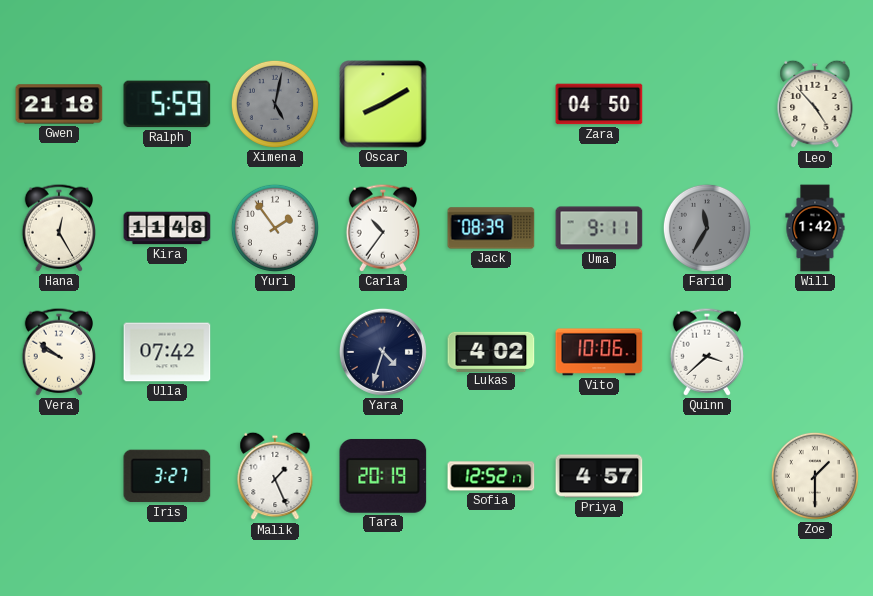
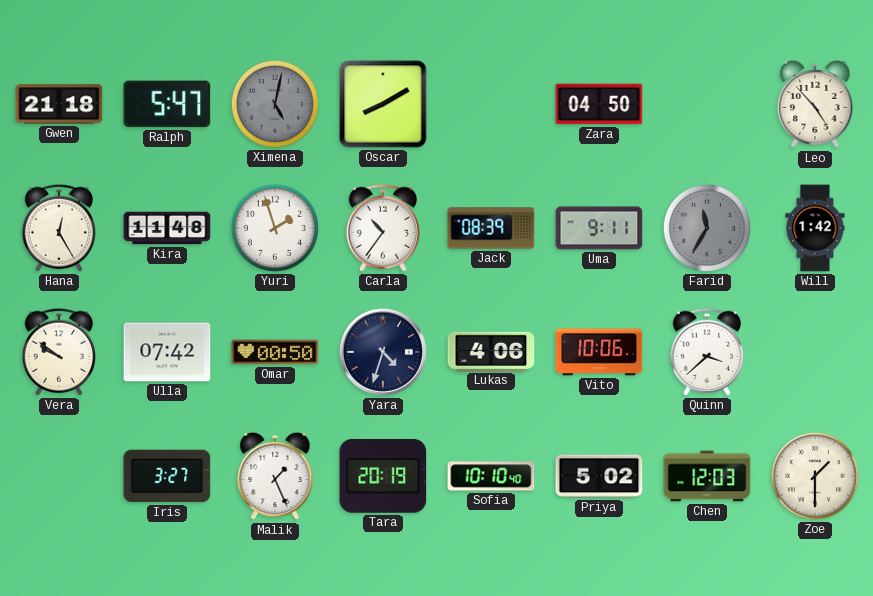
Ralph: 5:59 -> 5:47
Yuri: 1:54 -> 1:57
Omar: none -> 00:50
Lukas: 4:02 -> 4:06
Sofia: 12:52 -> 10:10
Priya: 4:57 -> 5:02
Chen: none -> 12:03
